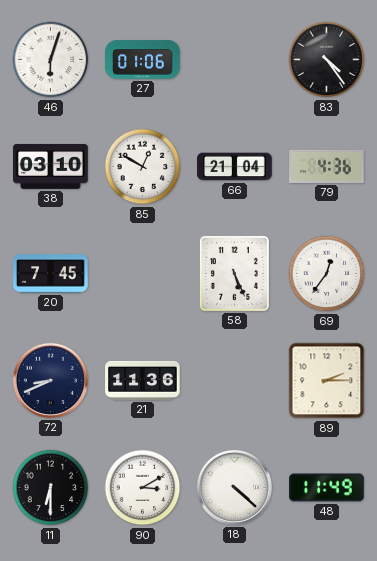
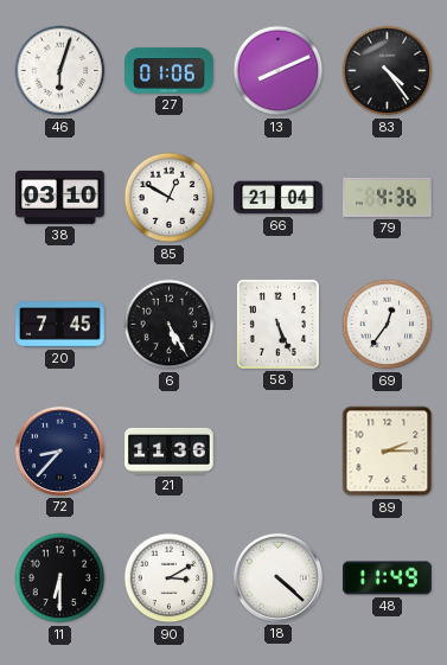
13: none -> 8:11
6: none -> 5:25
72: 8:41 -> 8:37
